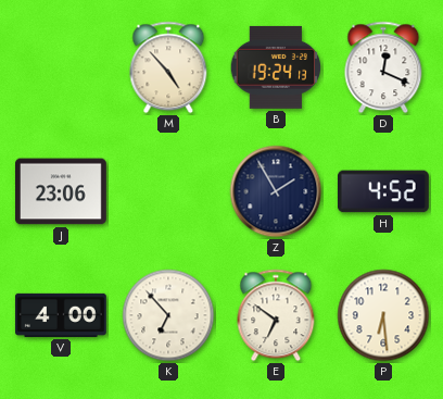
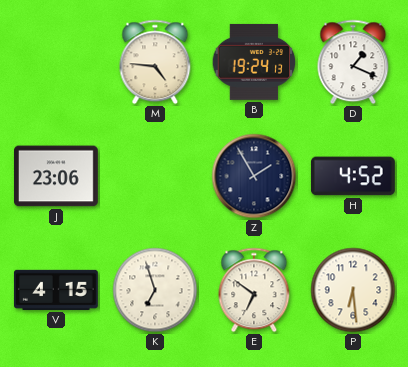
M: 4:53 -> 4:46
D: 12:19 -> 1:19
V: 4:00 -> 4:15
K: 6:53 -> 6:57
